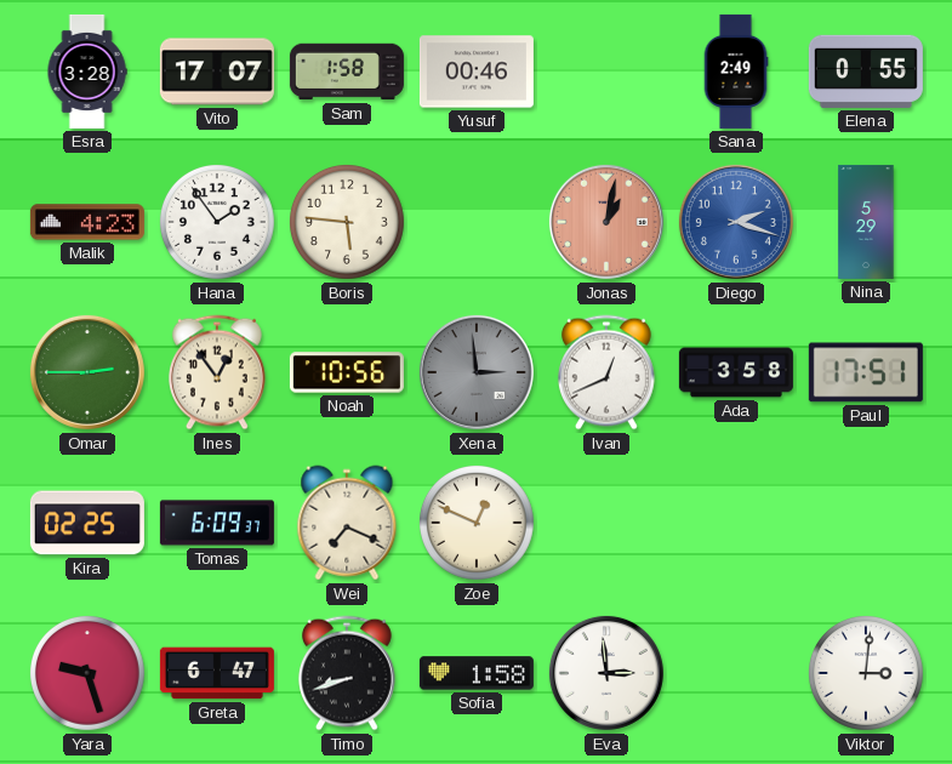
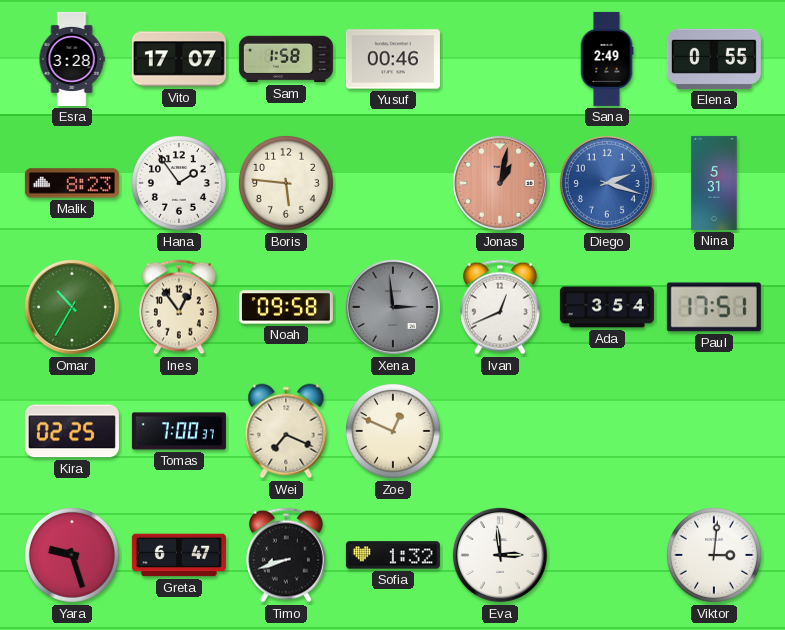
Malik: 4:23 -> 8:23
Nina: 5:29 -> 5:31
Omar: 2:45 -> 10:35
Noah: 10:56 -> 09:58
Ada: 3:58 -> 3:54
Tomas: 6:09 -> 7:00
Sofia: 1:58 -> 1:32
